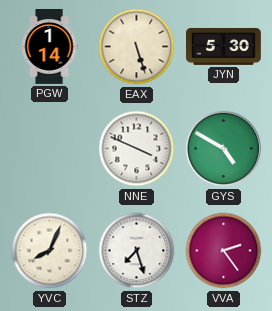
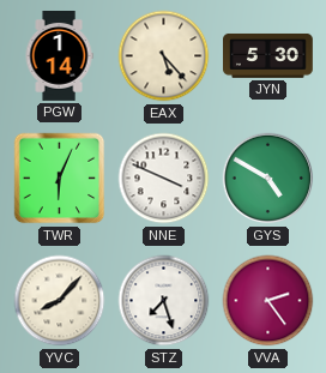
EAX: 5:27 -> 5:23
TWR: none -> 6:04
YVC: 8:04 -> 8:07
